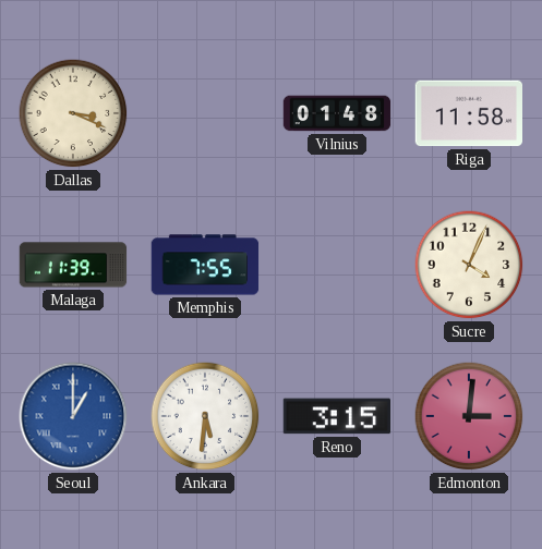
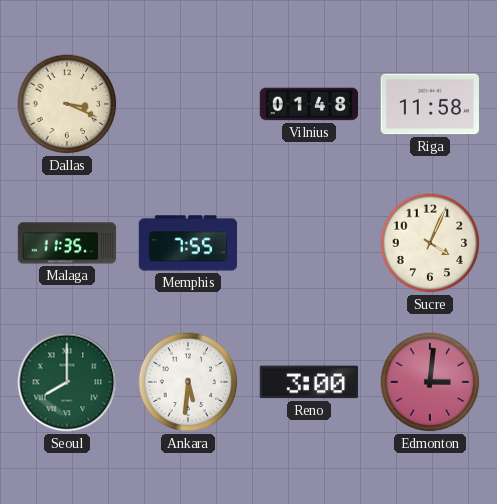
Malaga: 11:39 -> 11:35
Seoul: 1:00 -> 8:00
Seoul dial: blue -> green
Reno: 3:15 -> 3:00
